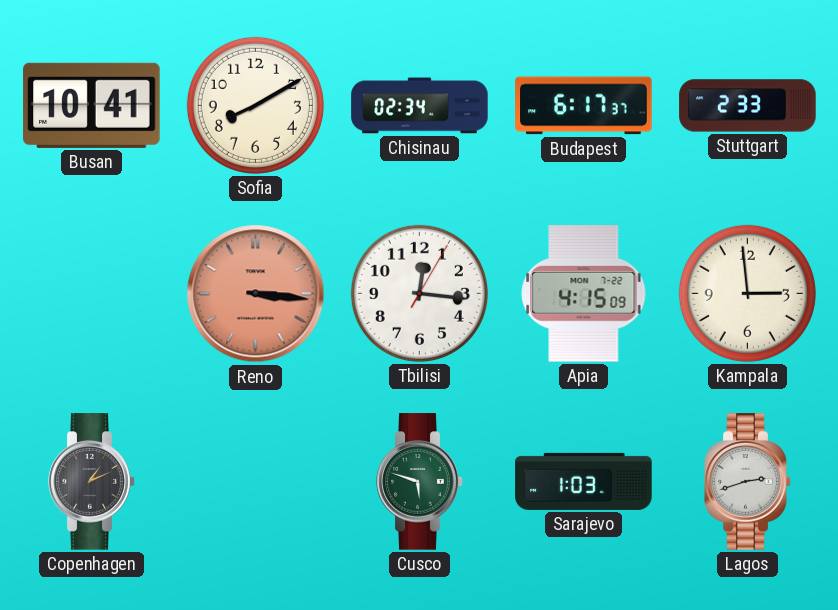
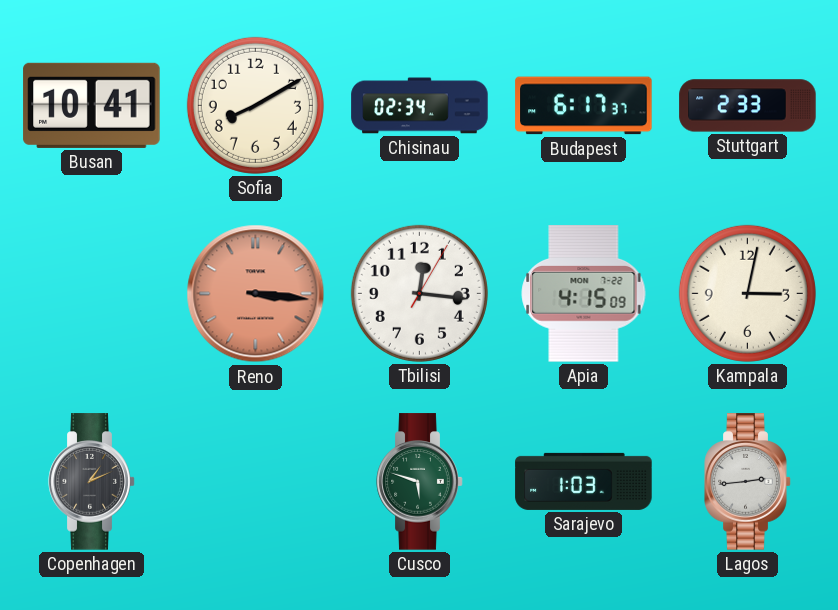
Kampala: 2:59 -> 3:02
Lagos: 2:42 -> 2:44
